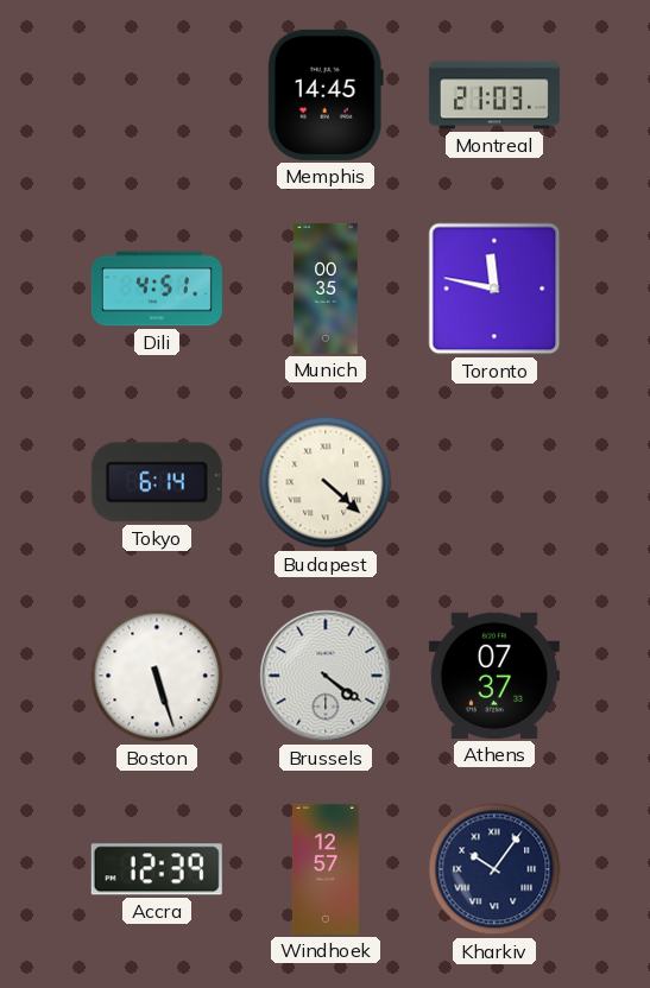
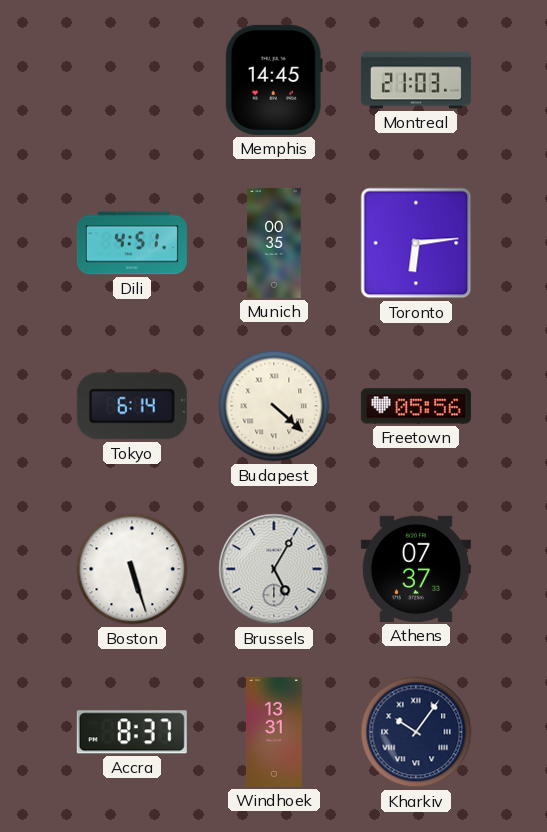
Toronto: 11:47 -> 6:14
Freetown: none -> 05:56
Brussels: 4:21 -> 5:05
Accra: 12:39 -> 8:37
Windhoek: 12:57 -> 13:31
